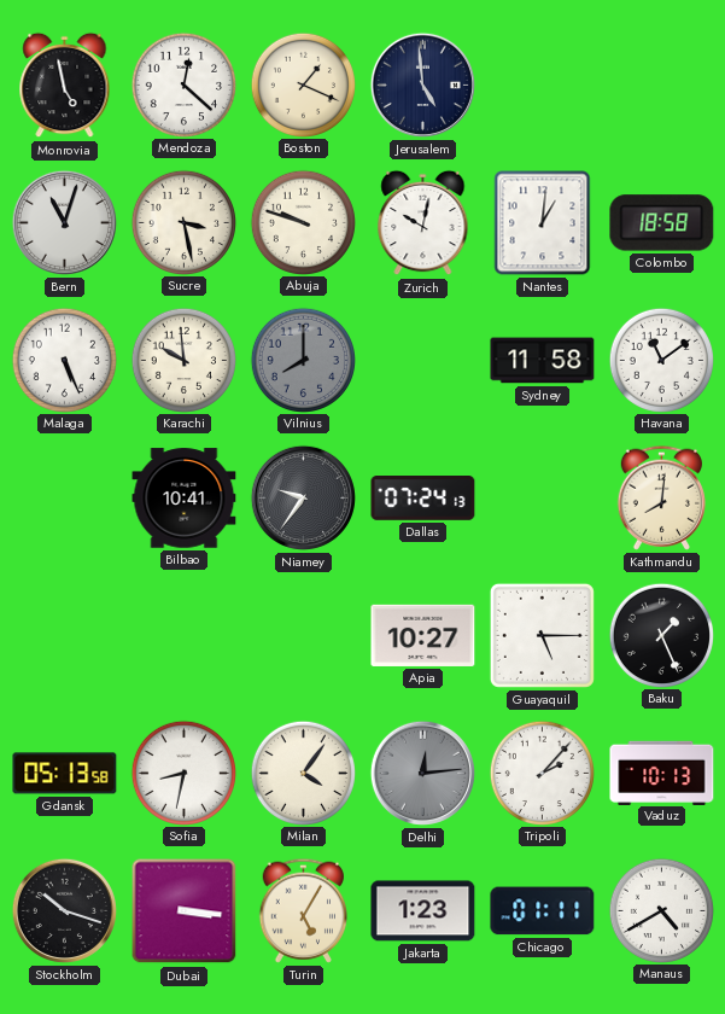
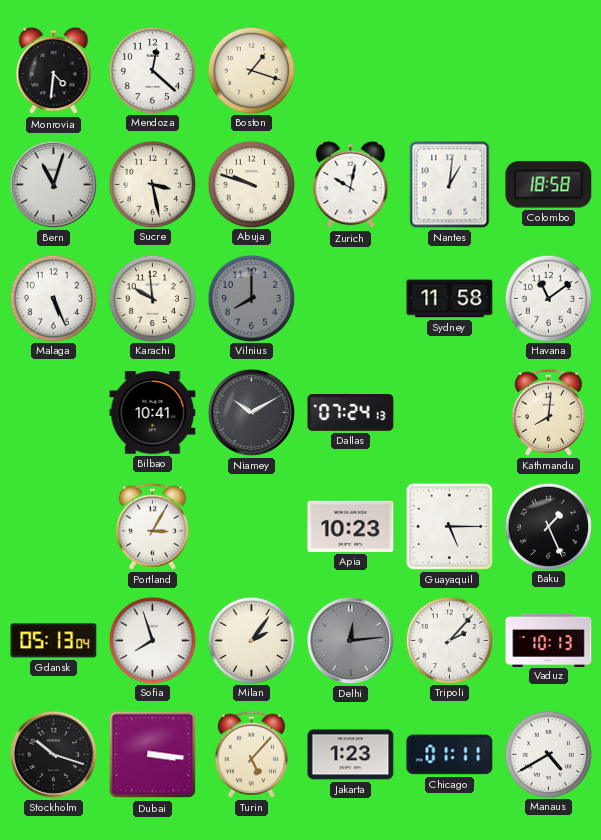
Monrovia: 4:58 -> 4:31
Boston: 1:19 -> 1:18
Jerusalem: 4:59 -> none
Niamey: 9:36 -> 10:10
Portland: none -> 3:05
Apia: 10:27 -> 10:23
Gdansk: 05:13:58 -> 05:13:04
Sofia: 8:32 -> 7:57
Milan: 4:06 -> 2:06
Turin: 5:05 -> 5:07
